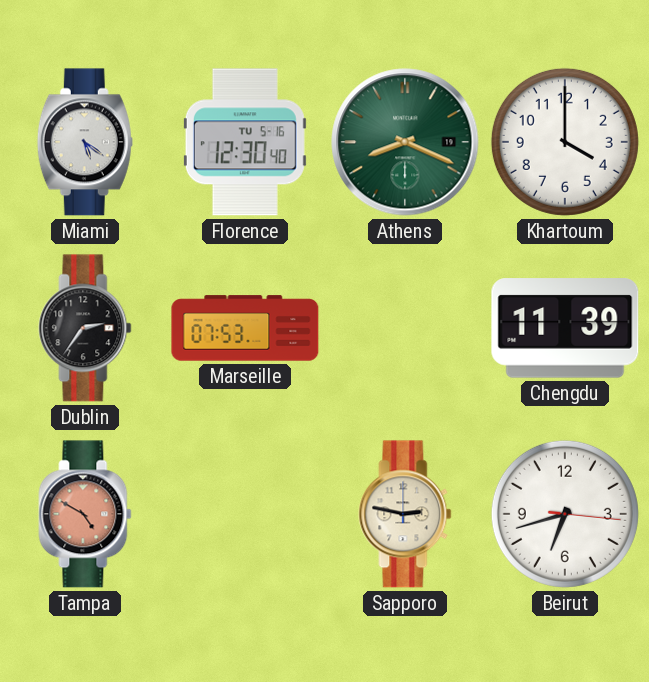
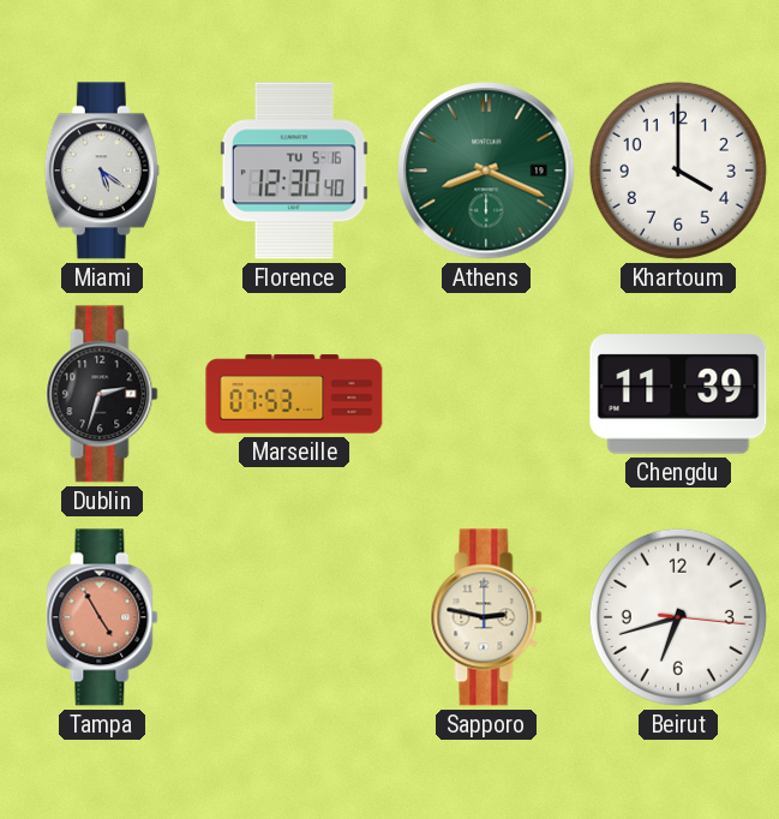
Dublin: 2:36 -> 2:33
Tampa: 4:50 -> 4:55
